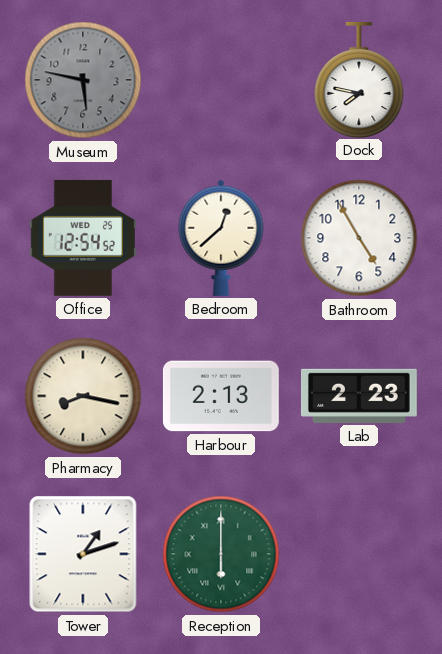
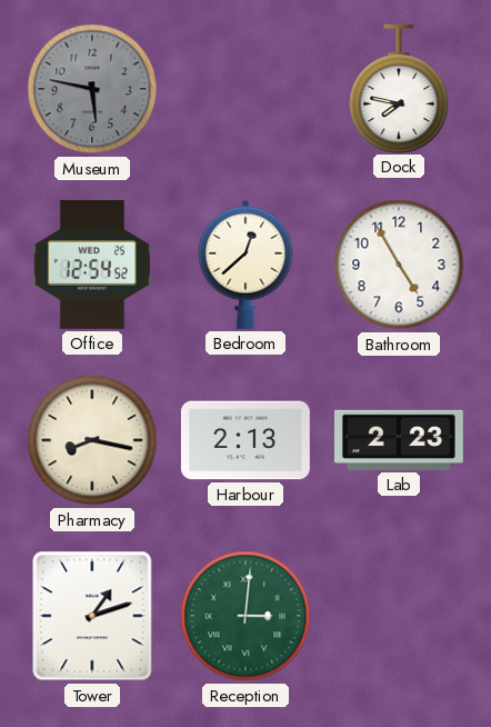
Reception: 6:00 -> 3:01
